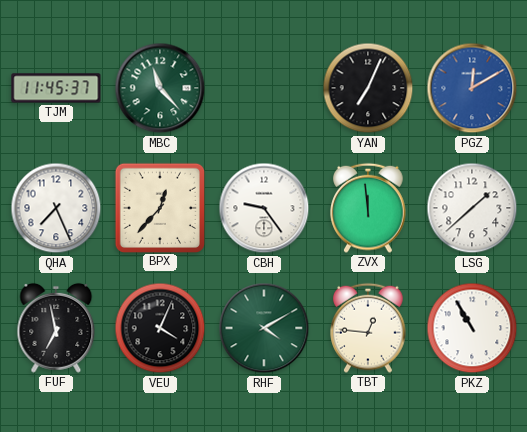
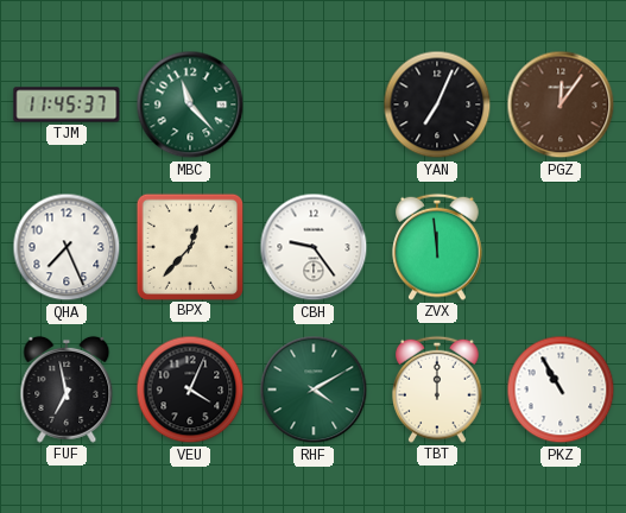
PGZ: 12:10 -> 12:06
PGZ dial: blue -> brown
LSG: 1:38 -> none
TBT: 12:46 -> 12:00
